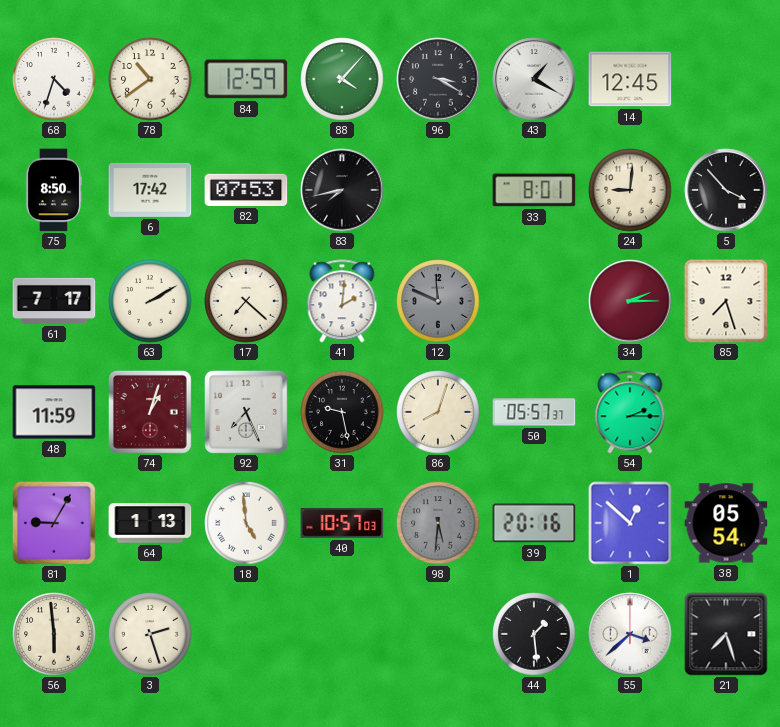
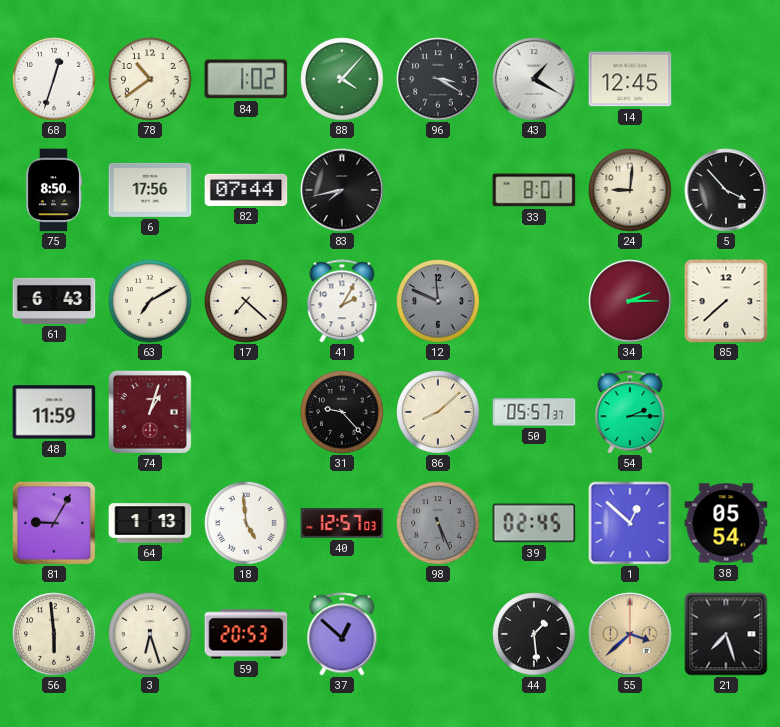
68: 4:33 -> 12:33
84: 12:59 -> 1:02
6: 17:42 -> 17:56
82: 07:53 -> 07:44
61: 7:17 -> 6:43
63: 2:10 -> 7:10
41: 2:01 -> 2:05
85: 7:27 -> 7:38
92: 7:26 -> none
31: 9:28 -> 9:23
86: 8:03 -> 8:08
40: 10:57 -> 12:57
98: 5:31 -> 5:26
39: 20:16 -> 02:45
3: 2:27 -> 6:27
59: none -> 20:53
37: none -> 12:52
55 dial: white -> champagne
